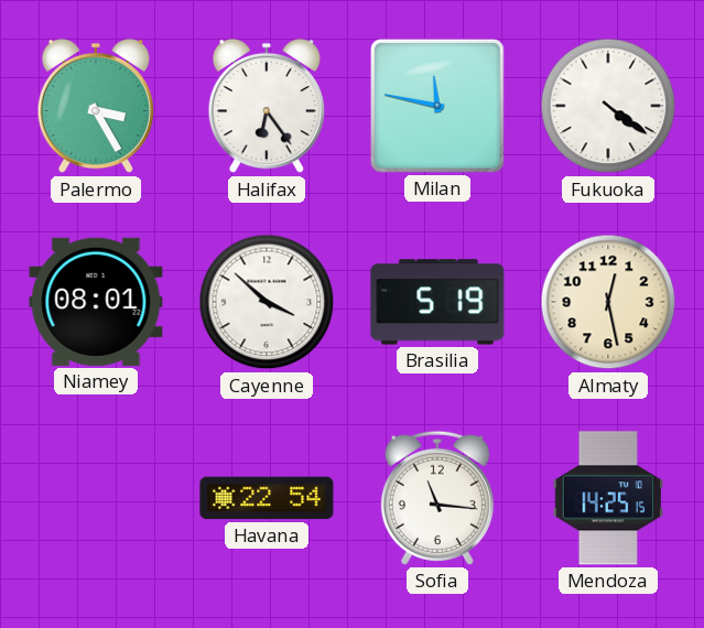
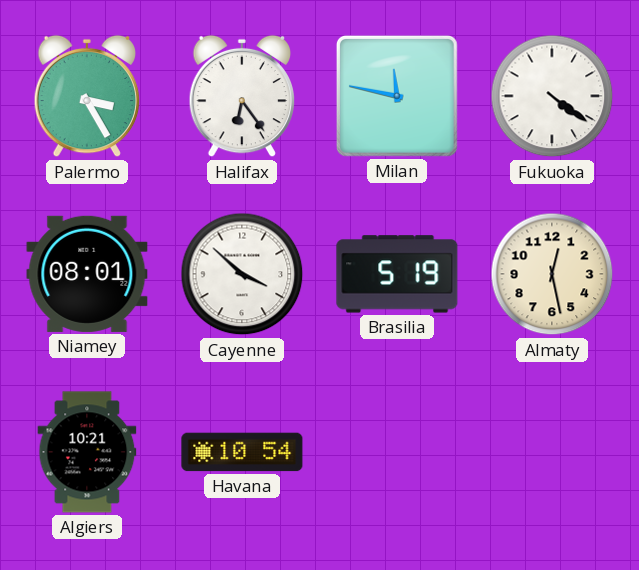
Algiers: none -> 10:21
Havana: 22:54 -> 10:54
Sofia: 11:16 -> none
Mendoza: 14:25 -> none
